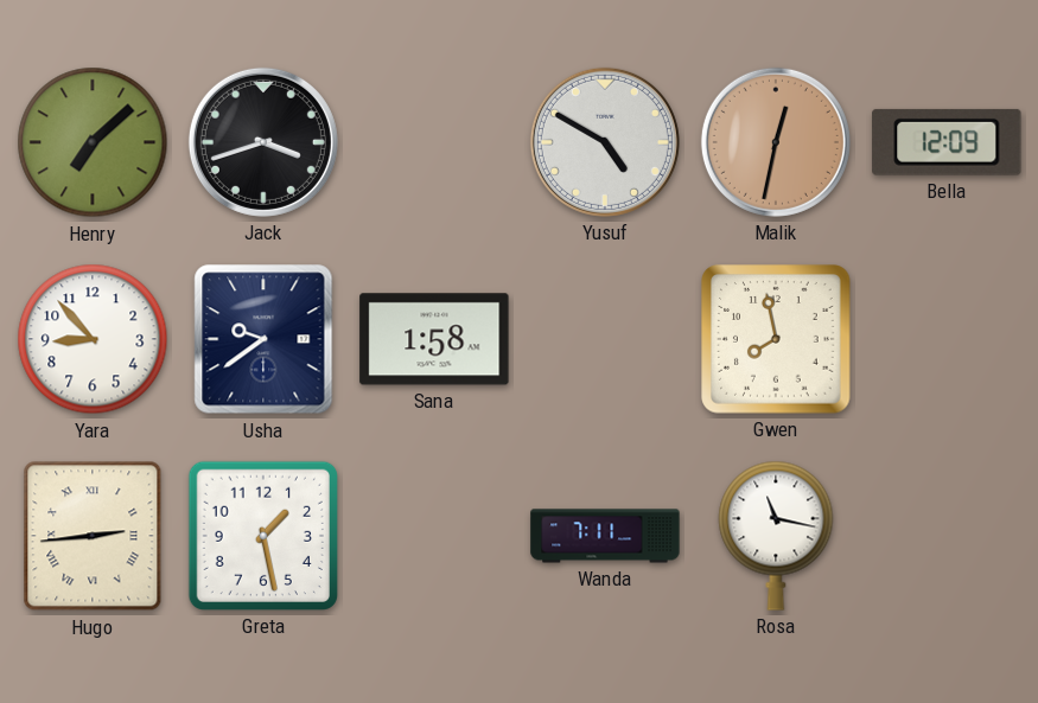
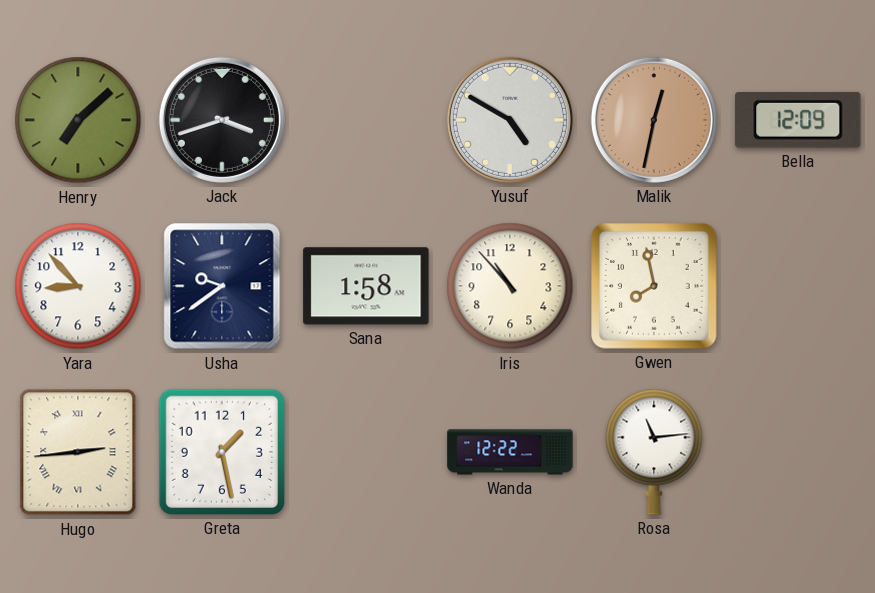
Iris: none -> 10:53
Wanda: 7:11 -> 12:22
Rosa: 11:17 -> 11:14
